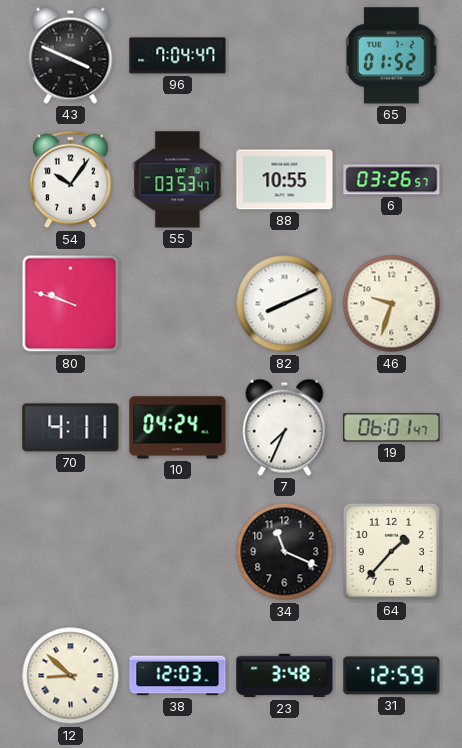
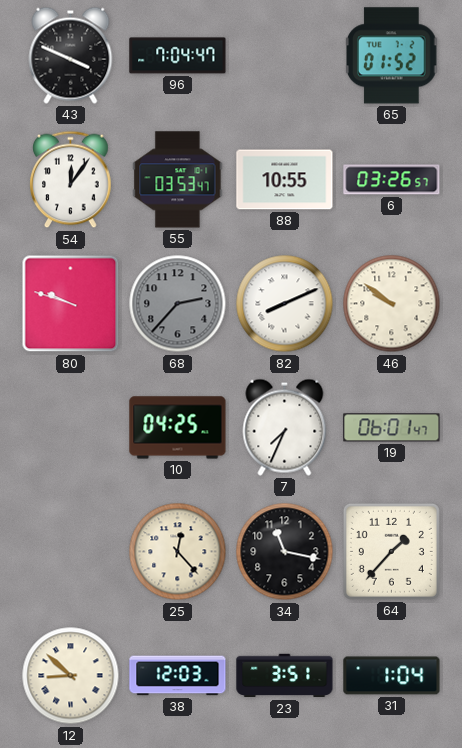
54: 10:06 -> 12:06
68: none -> 2:37
46: 9:33 -> 9:51
70: 4:11 -> none
10: 04:24 -> 04:25
25: none -> 12:23
34: 11:19 -> 11:17
23: 3:48 -> 3:51
31: 12:59 -> 1:04
